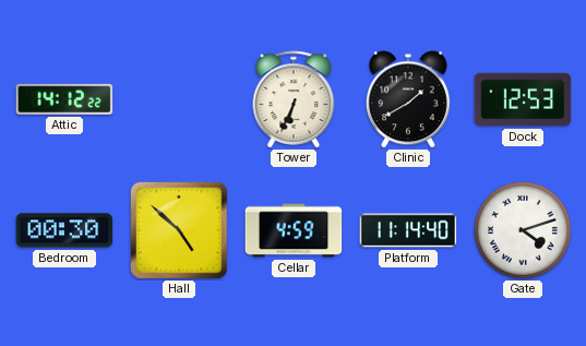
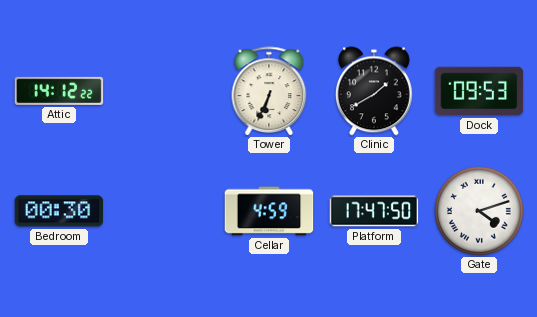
Dock: 12:53 -> 09:53
Hall: 4:52 -> none
Platform: 11:14 -> 17:47
